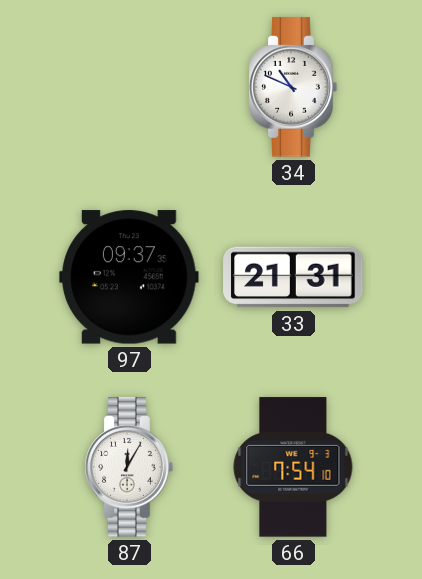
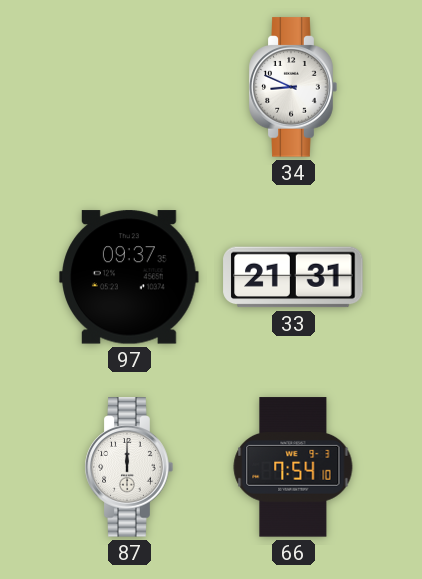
34: 10:49 -> 8:49
87: 12:05 -> 12:00
